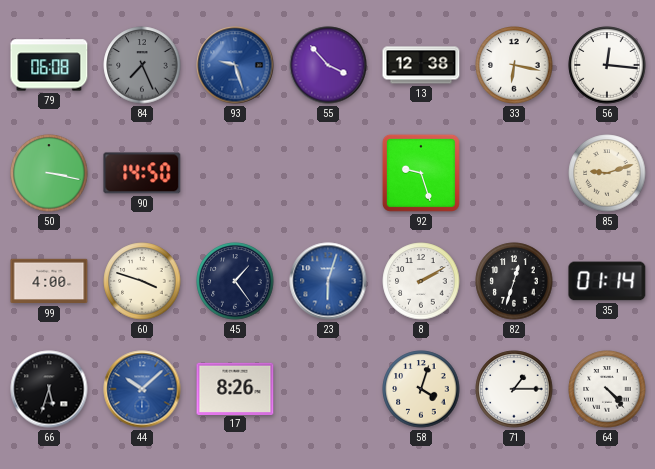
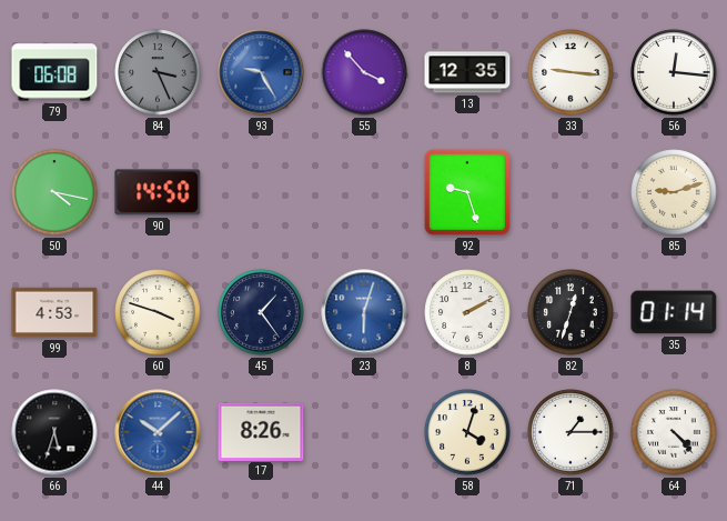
84: 7:26 -> 3:26
93: 9:27 -> 9:25
13: 12:38 -> 12:35
33: 6:17 -> 9:16
50: 3:17 -> 4:17
99: 4:00 -> 4:53
